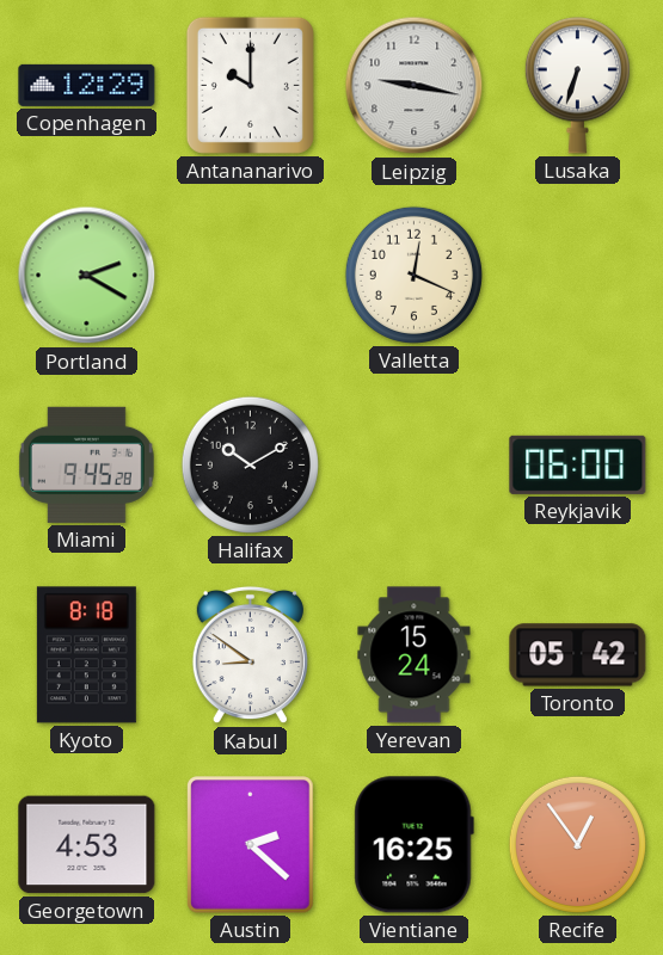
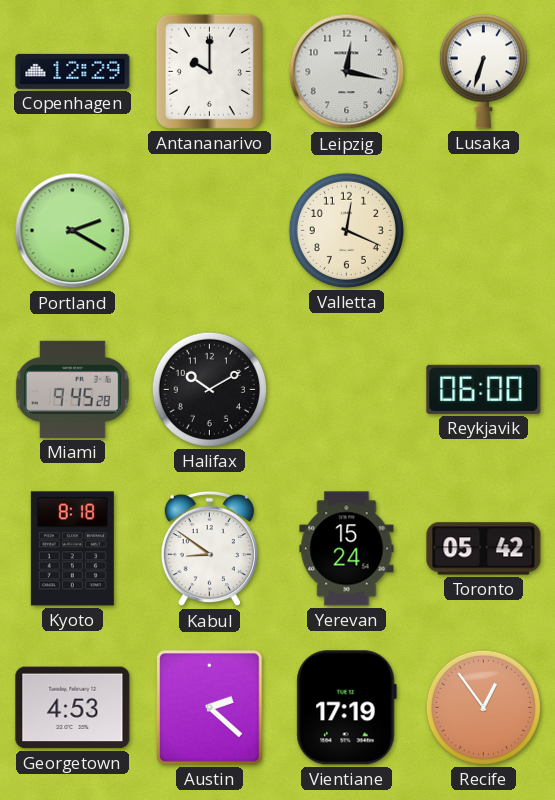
Leipzig: 9:17 -> 12:17
Vientiane: 16:25 -> 17:19
